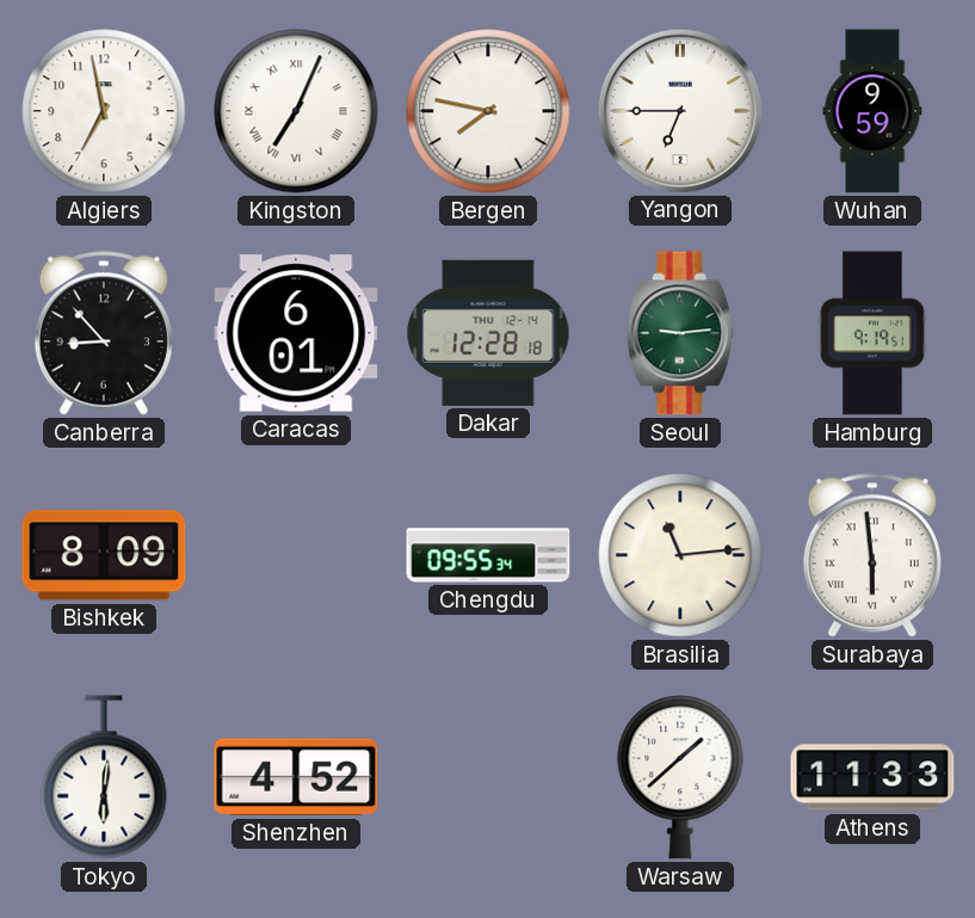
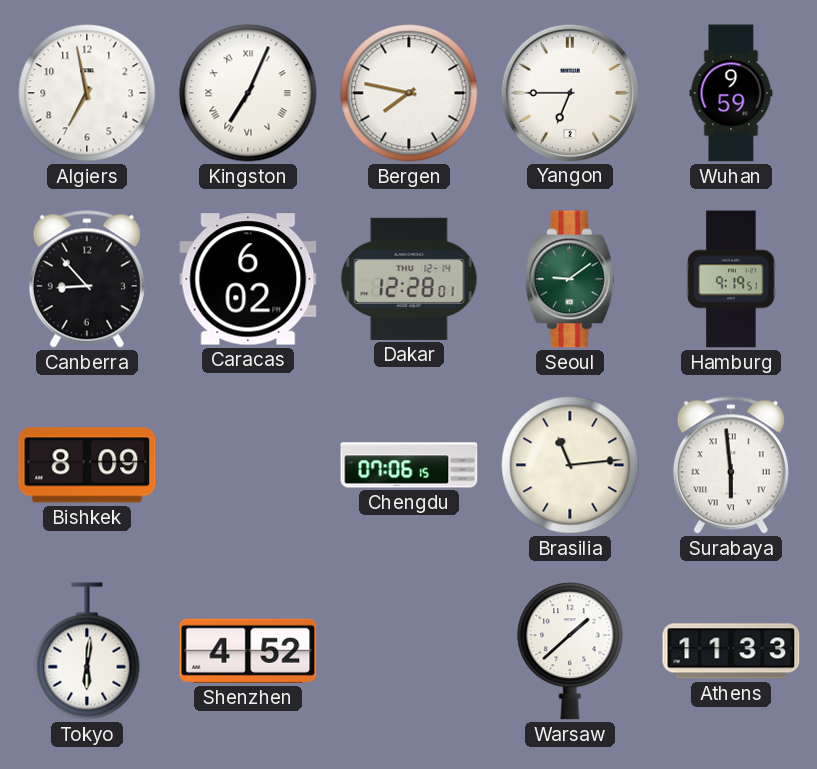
Caracas: 6:01 -> 6:02
Dakar: 12:28:18 -> 12:28:01
Seoul: 9:14 -> 9:09
Chengdu: 09:55 -> 07:06
